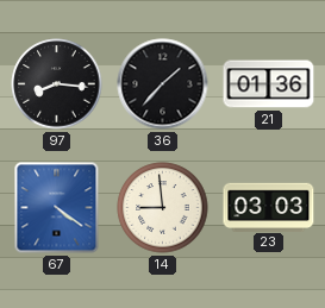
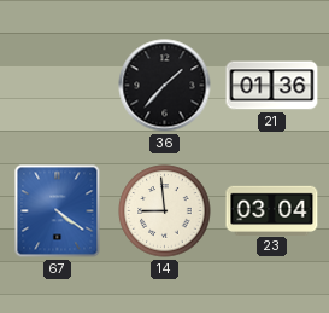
97: 8:16 -> none
23: 03:03 -> 03:04
